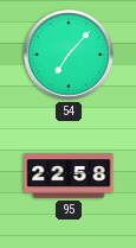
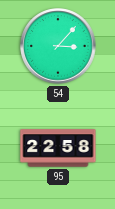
54: 7:07 -> 3:07
